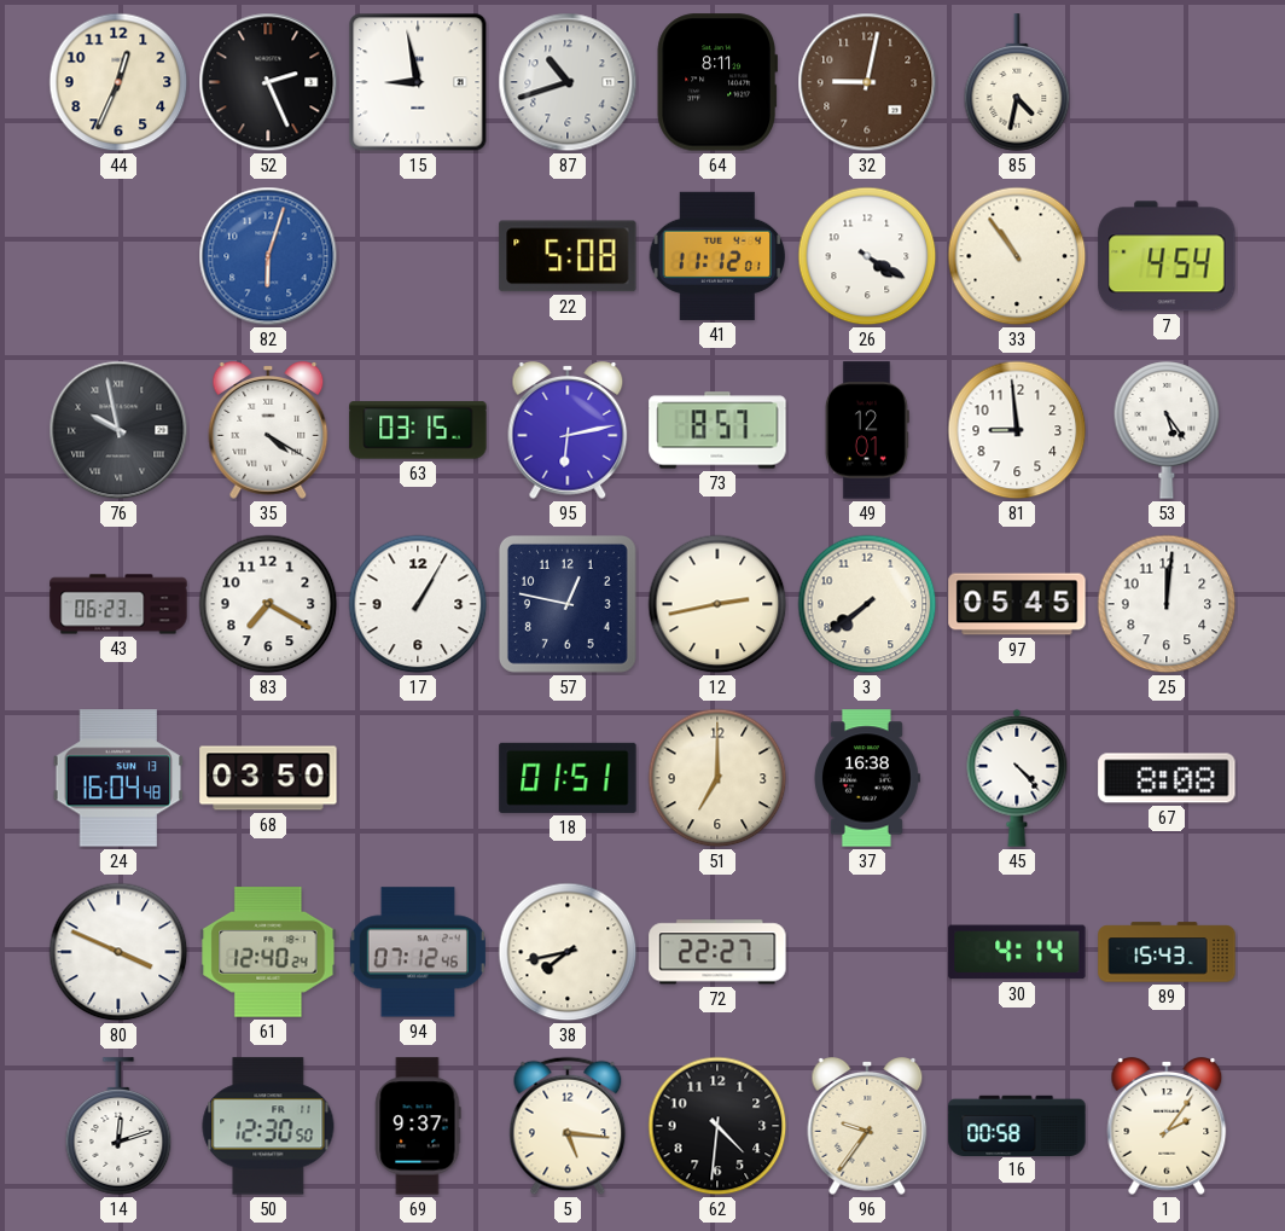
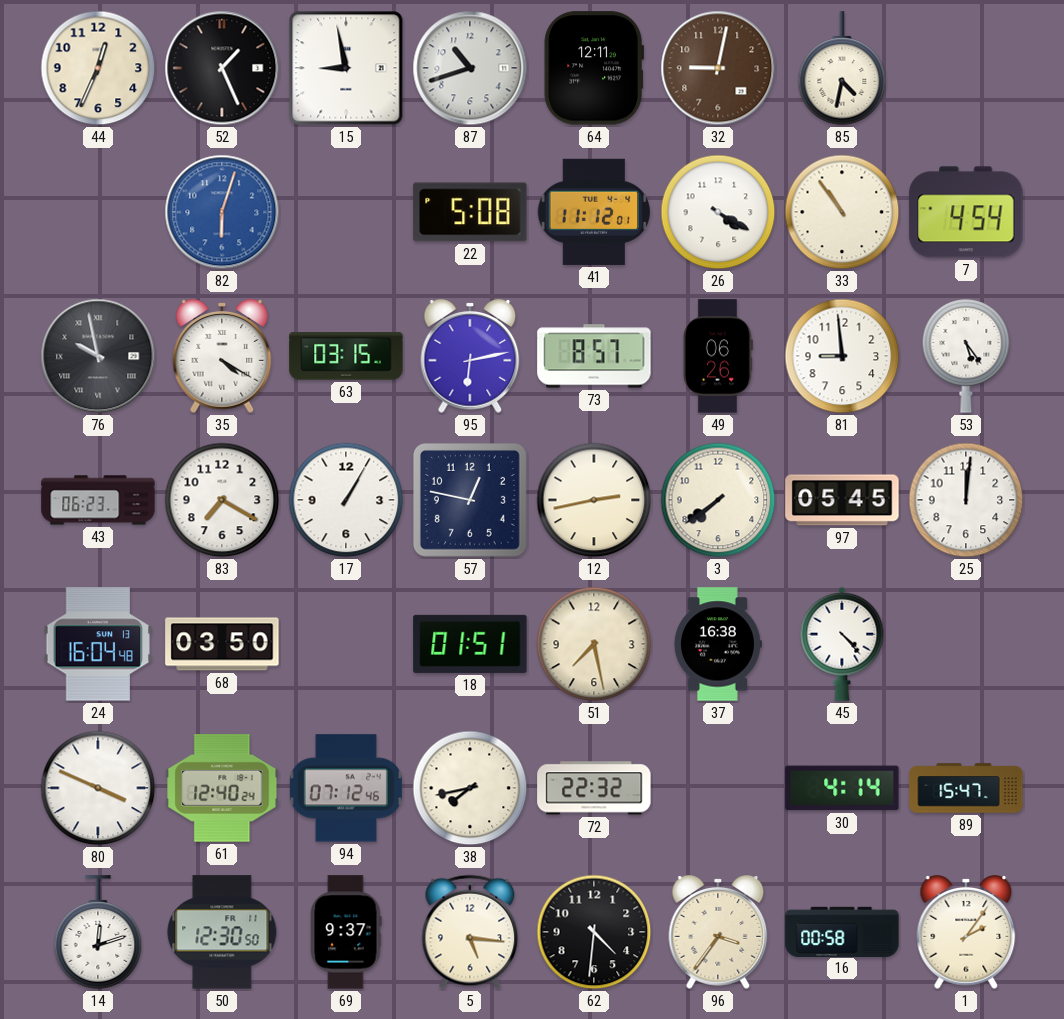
52: 2:26 -> 1:26
64: 8:11 -> 12:11
49: 12:01 -> 06:26
51: 7:00 -> 7:28
67: 8:08 -> none
72: 22:27 -> 22:32
89: 15:43 -> 15:47
96: 9:36 -> 3:36
